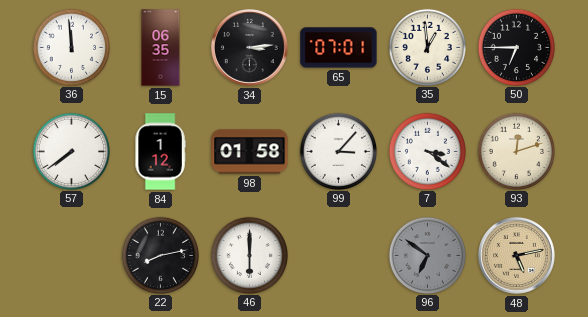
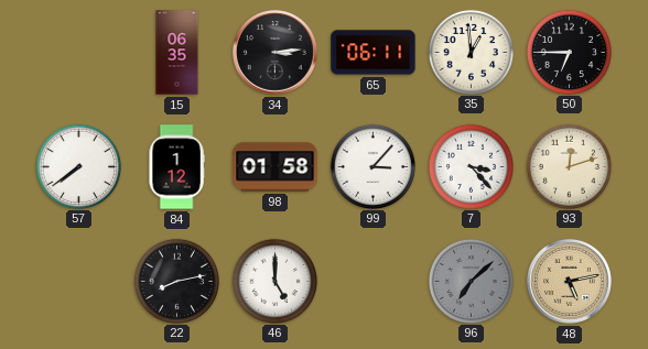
36: 11:59 -> none
65: 07:01 -> 06:11
7: 3:21 -> 3:23
46: 6:00 -> 5:00
96: 6:51 -> 7:08
